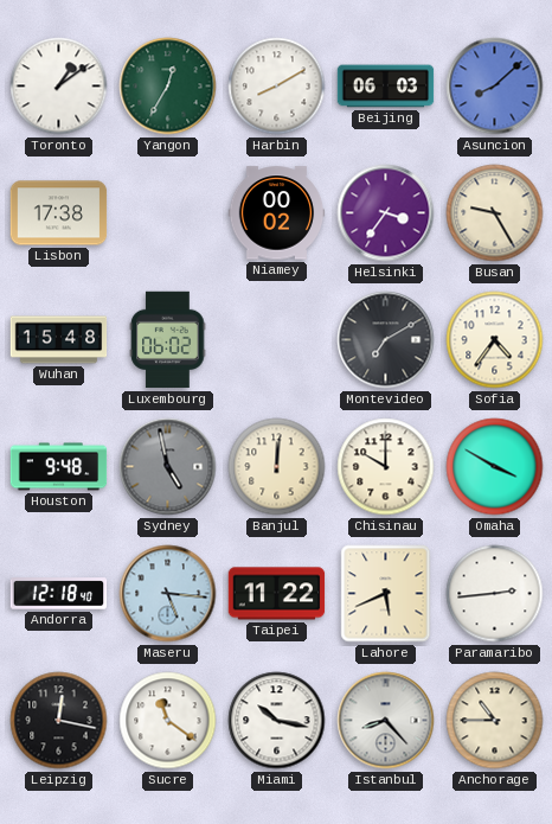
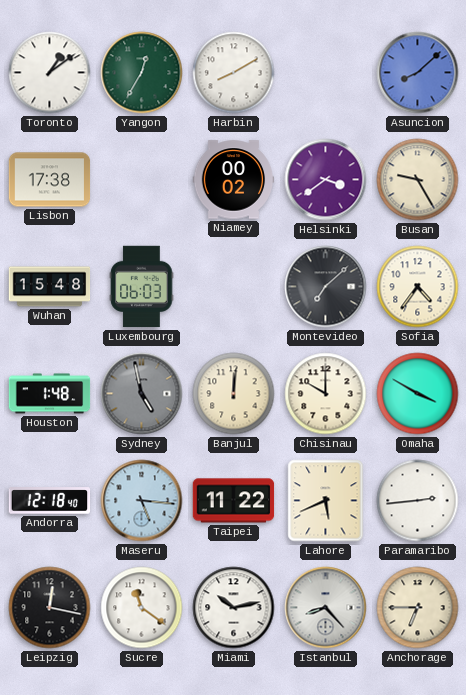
Beijing: 06:03 -> none
Helsinki: 3:36 -> 3:39
Luxembourg: 06:02 -> 06:03
Montevideo: 7:10 -> 7:08
Houston: 9:48 -> 1:48
Miami: 10:17 -> 10:13
Anchorage: 10:45 -> 6:45
